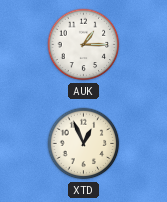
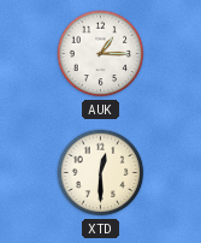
XTD: 12:56 -> 12:30
